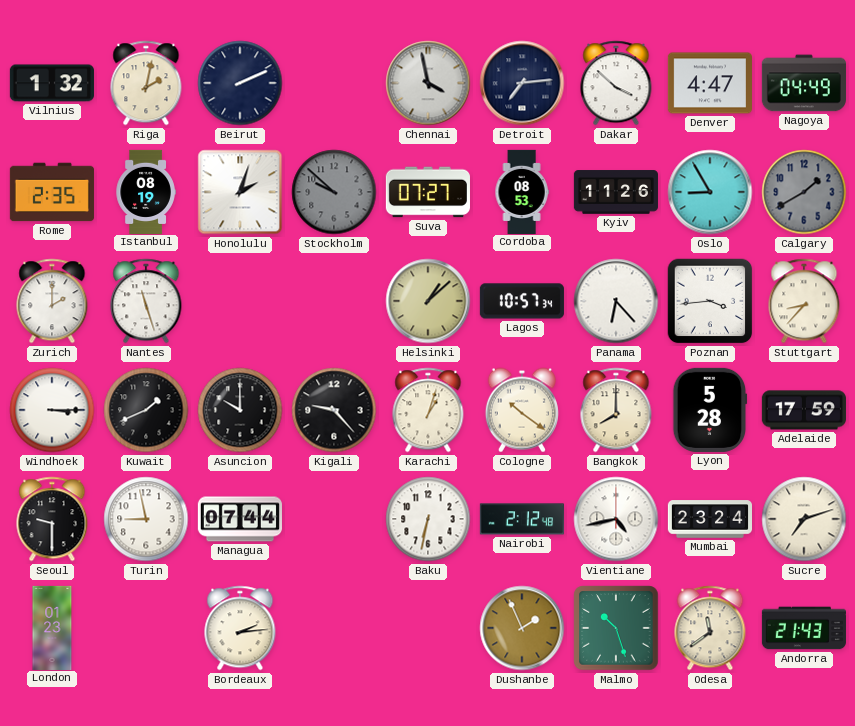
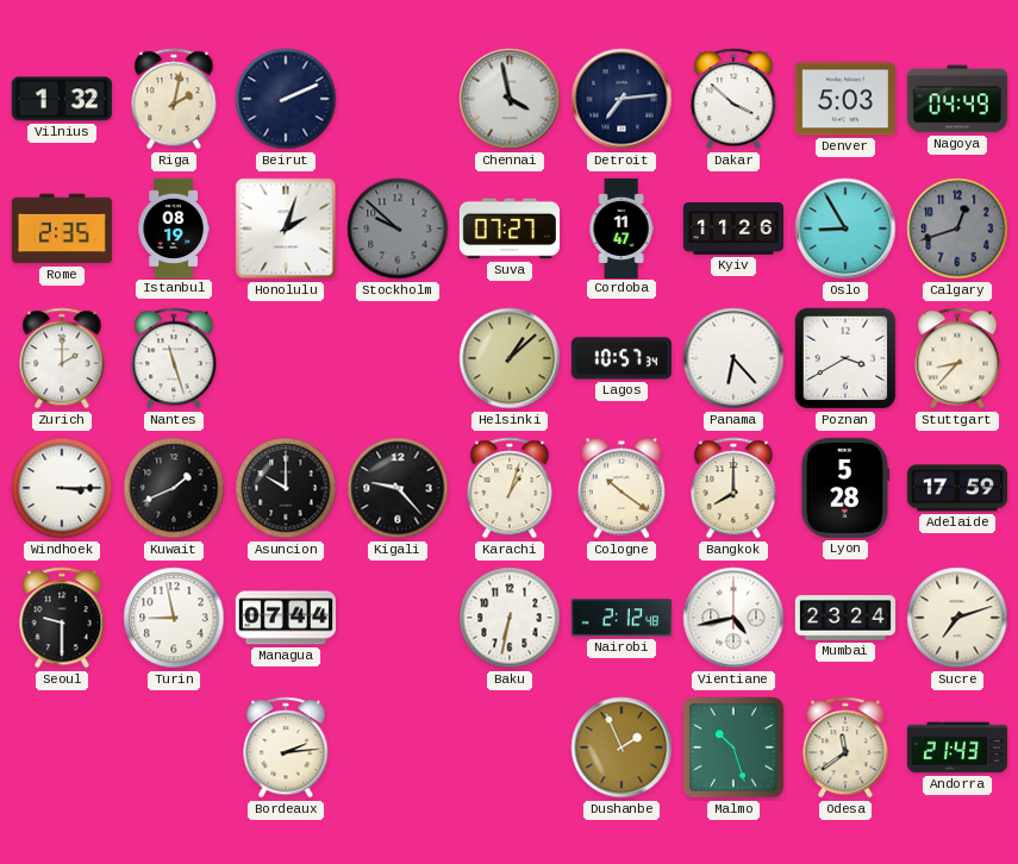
Denver: 4:47 -> 5:03
Cordoba: 08:53 -> 11:47
Calgary: 1:40 -> 12:42
Poznan: 3:44 -> 3:40
London: 01:23 -> none
